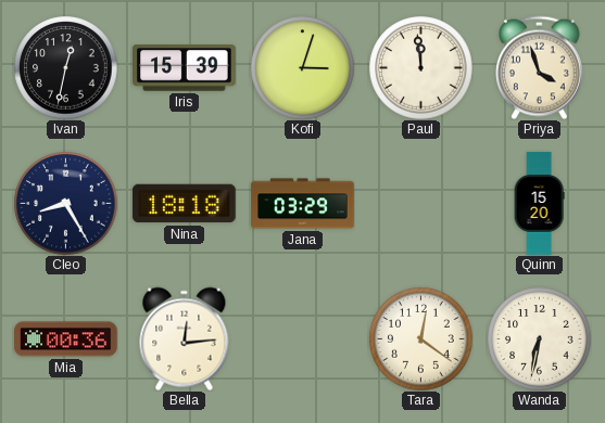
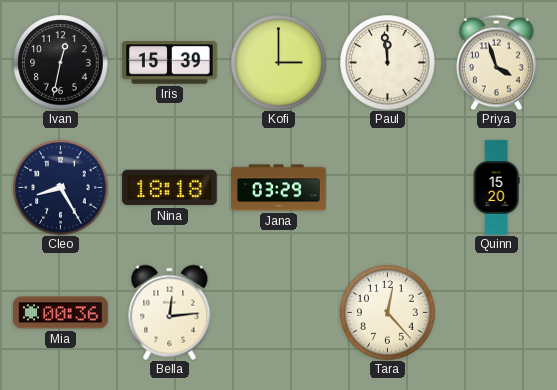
Kofi: 3:03 -> 3:00
Tara: 12:21 -> 12:23
Wanda: 6:32 -> none
